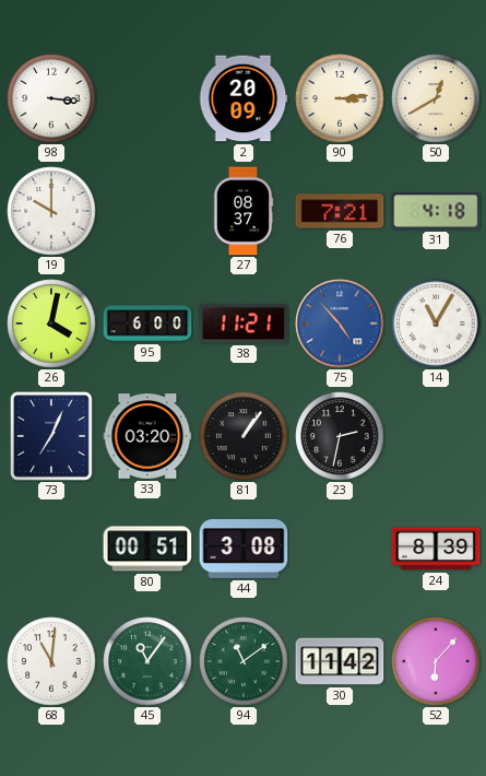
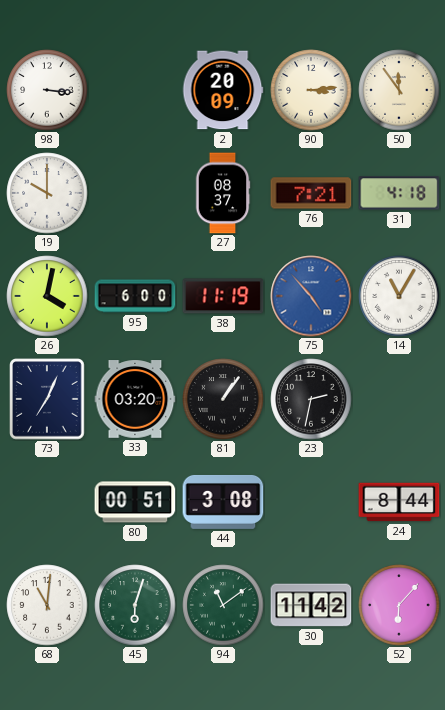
50: 12:40 -> 11:54
38: 11:21 -> 11:19
24: 8:39 -> 8:44
45: 11:06 -> 6:03
